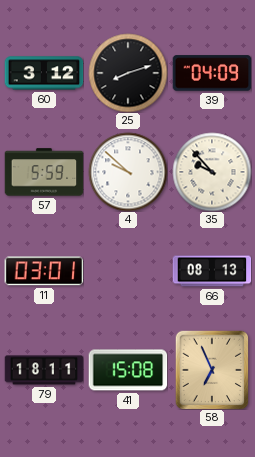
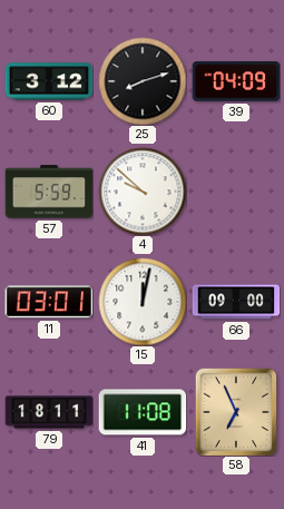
35: 9:53 -> none
15: none -> 12:02
66: 08:13 -> 09:00
41: 15:08 -> 11:08
